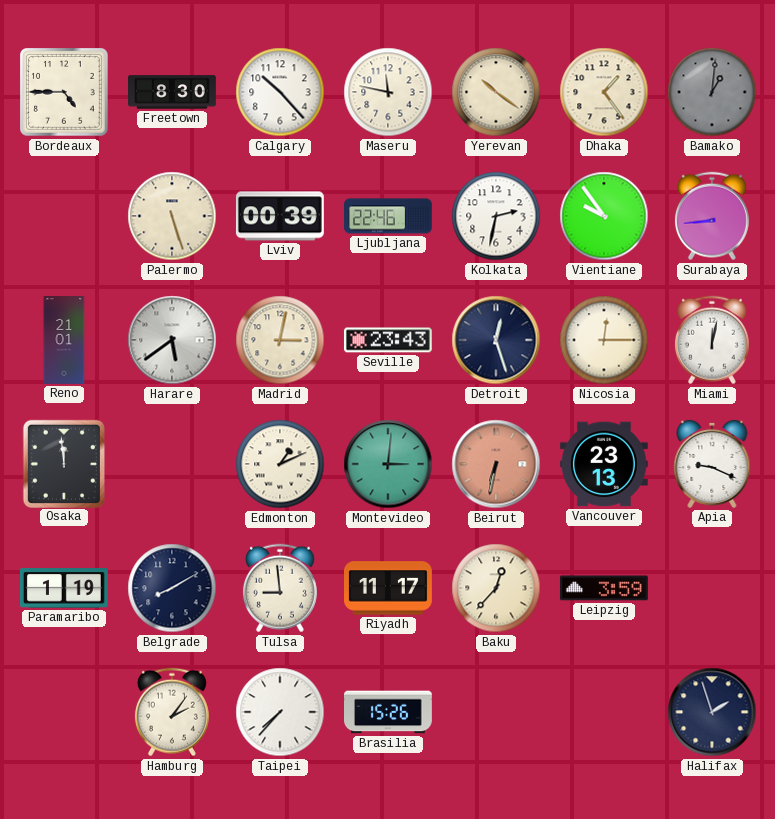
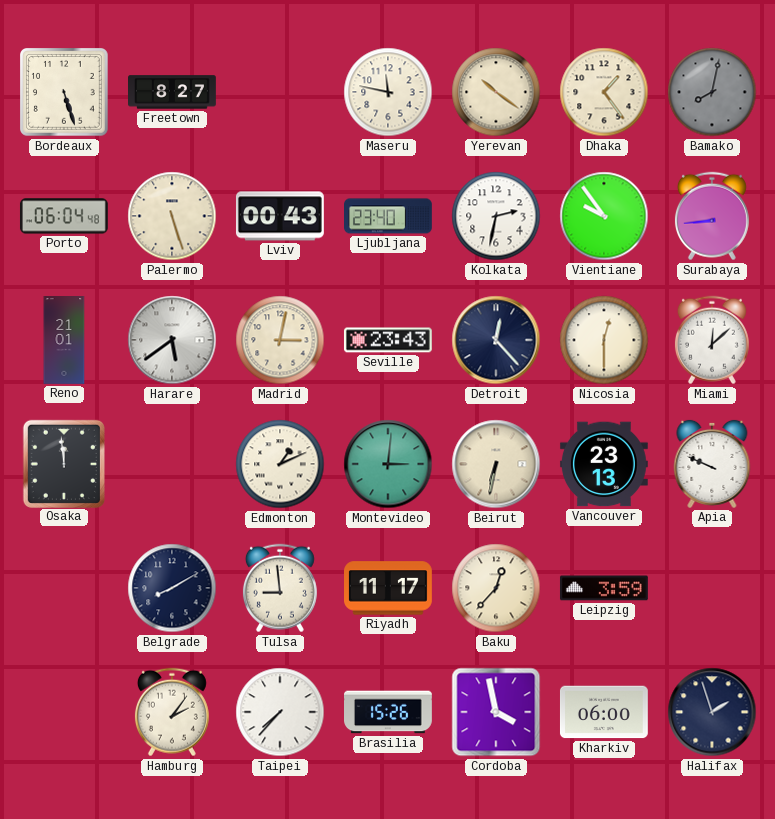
Bordeaux: 4:45 -> 5:27
Freetown: 8:30 -> 8:27
Calgary: 10:23 -> none
Bamako: 1:01 -> 8:02
Porto: none -> 06:04
Lviv: 00:39 -> 00:43
Ljubljana: 22:46 -> 23:40
Detroit: 12:27 -> 12:23
Nicosia: 12:15 -> 12:30
Miami: 12:02 -> 12:08
Beirut dial: salmon -> cream
Apia: 9:19 -> 9:49
Paramaribo: 1:19 -> none
Cordoba: none -> 3:58
Kharkiv: none -> 06:00
